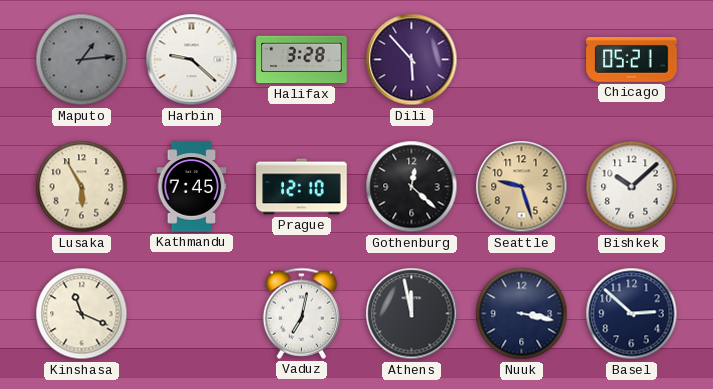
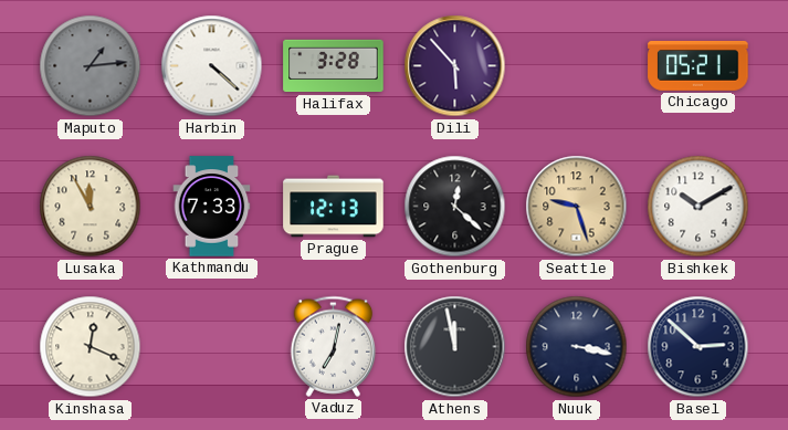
Harbin: 9:22 -> 4:22
Lusaka: 5:55 -> 11:55
Kathmandu: 7:45 -> 7:33
Prague: 12:10 -> 12:13
Bishkek: 10:08 -> 10:10
Kinshasa: 11:19 -> 12:19
